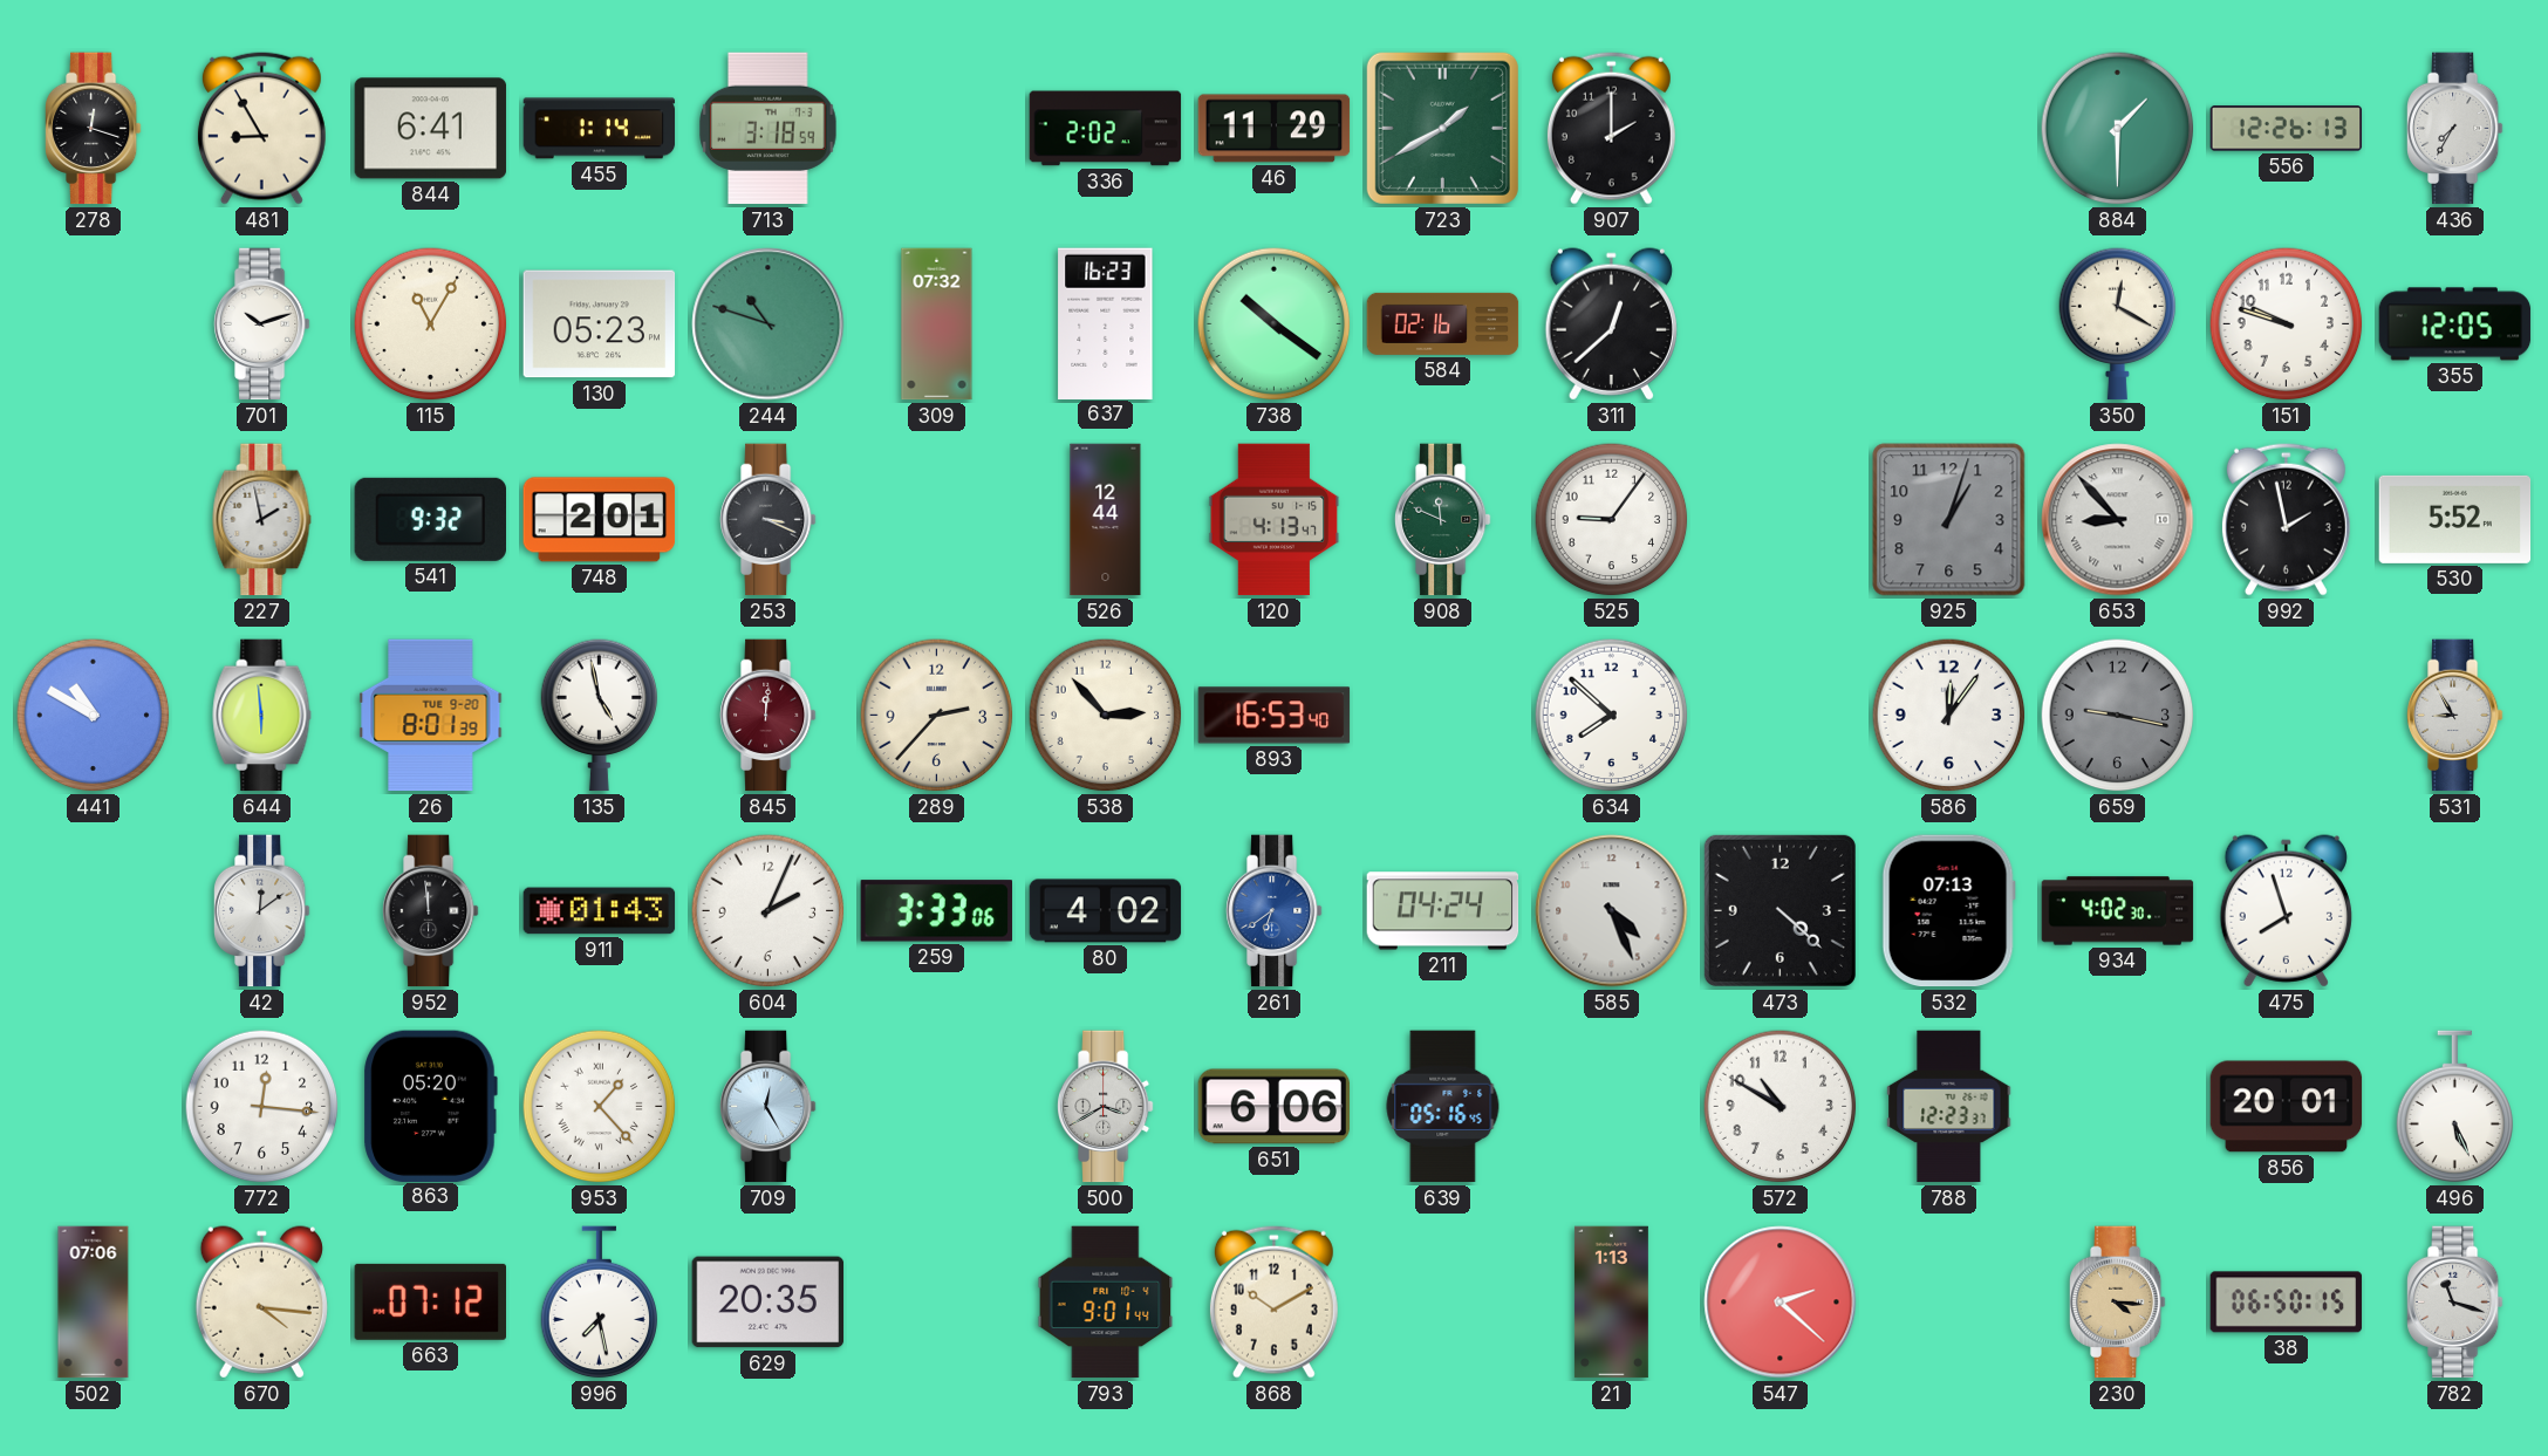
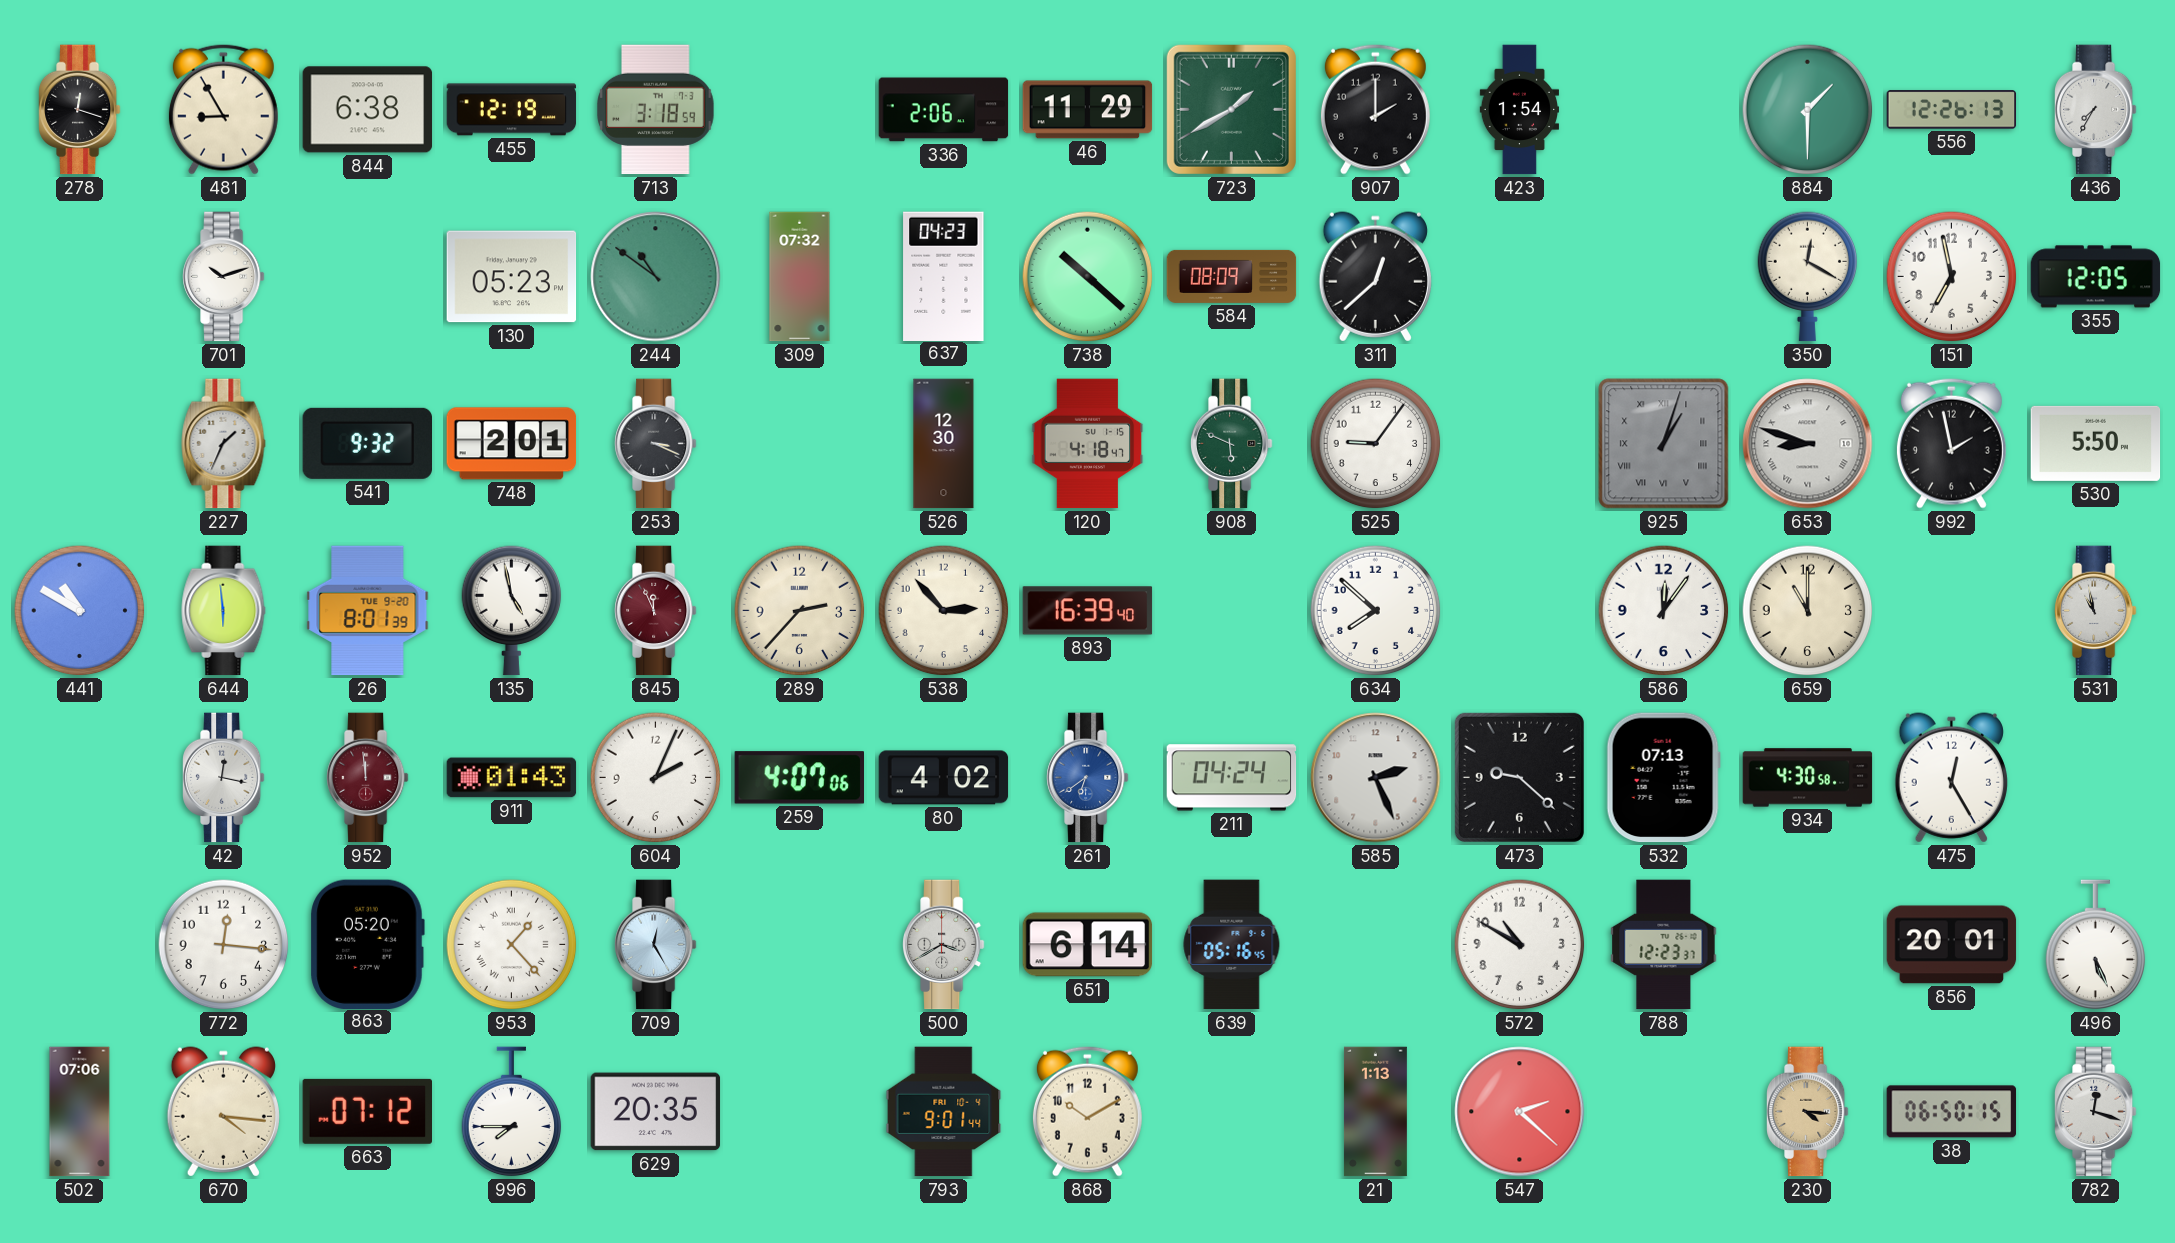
844: 6:41 -> 6:38
455: 1:14 -> 12:19
336: 2:02 -> 2:06
423: none -> 1:54
115: 11:05 -> none
244: 10:48 -> 10:51
637: 16:23 -> 04:23
738: 10:21 -> 10:22
584: 02:16 -> 08:09
151: 9:48 -> 6:58
227: 1:58 -> 1:34
526: 12:44 -> 12:30
120: 4:13 -> 4:18
908: 11:49 -> 5:49
925 numerals: Arabic -> Roman
653: 8:53 -> 8:48
530: 5:52 -> 5:50
845: 12:01 -> 11:56
893: 16:53 -> 16:39
659: 9:17 -> 11:00
659 dial: grey -> cream
531: 8:55 -> 10:58
42: 12:09 -> 12:17
952 dial: black -> burgundy
259: 3:33 -> 4:07
585: 4:26 -> 2:26
473: 4:22 -> 9:22
934: 4:02 -> 4:30
475: 7:57 -> 12:25
651: 6:06 -> 6:14
996: 7:28 -> 7:45
782: 11:18 -> 12:18
